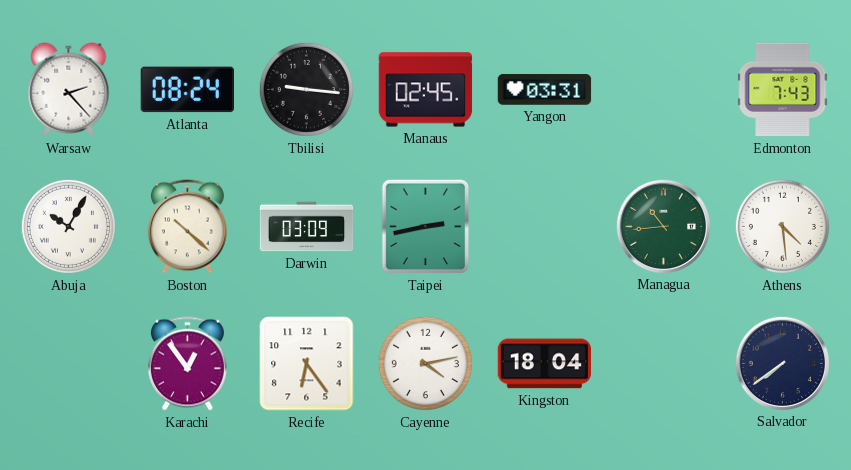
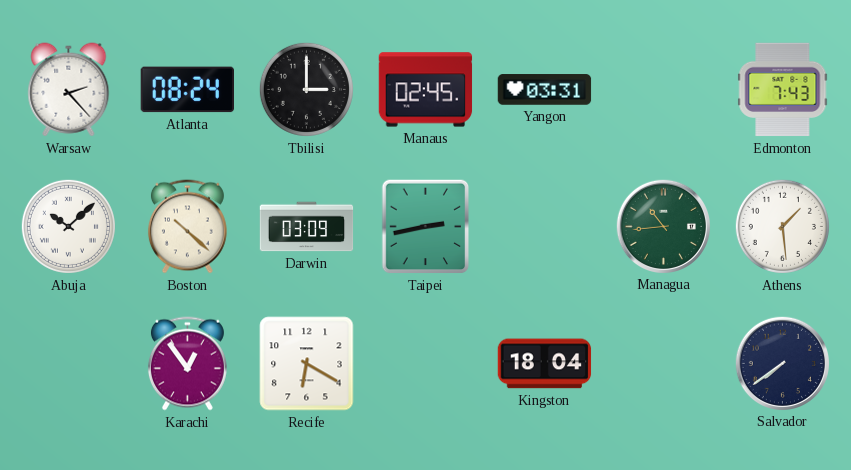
Tbilisi: 9:16 -> 3:00
Abuja: 10:05 -> 10:08
Athens: 4:29 -> 1:29
Recife: 6:24 -> 6:20
Cayenne: 4:13 -> none
